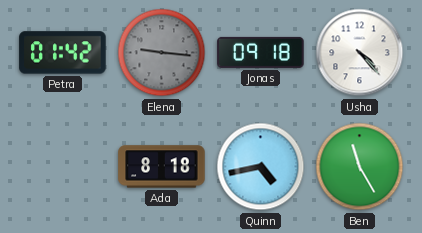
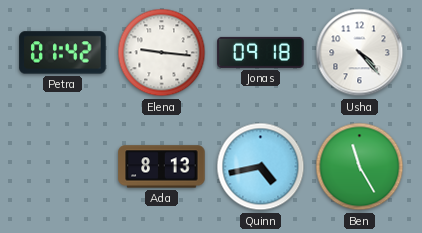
Elena dial: grey -> white
Ada: 8:18 -> 8:13
